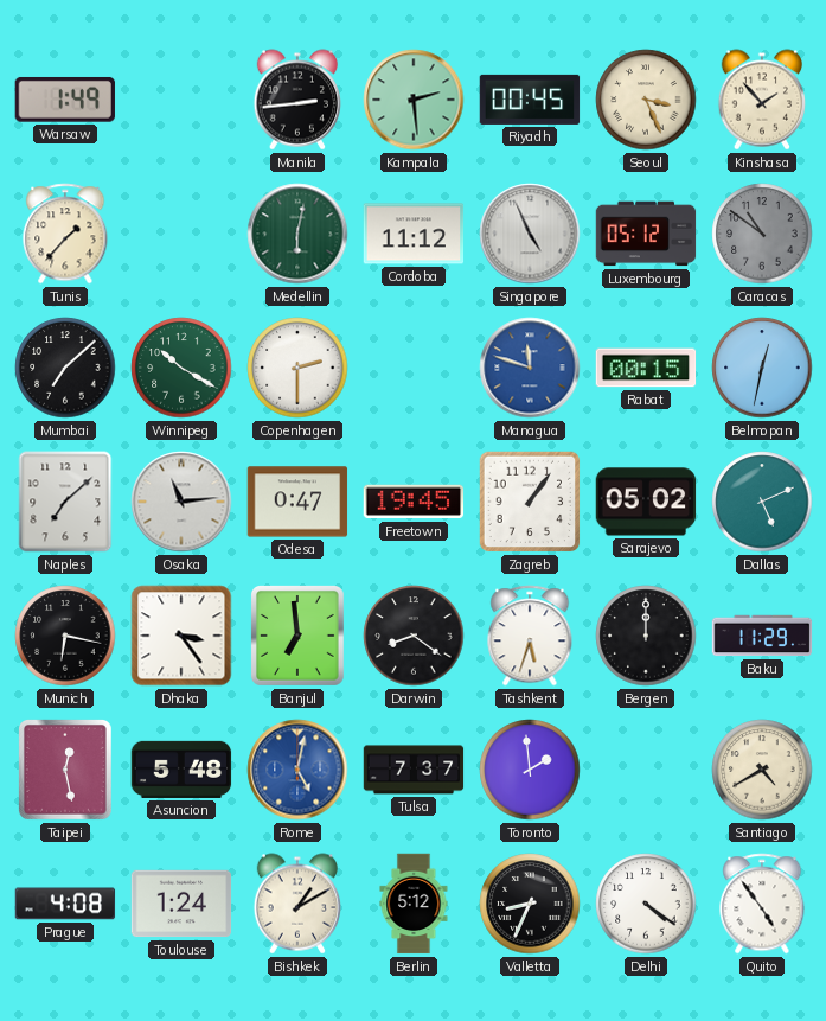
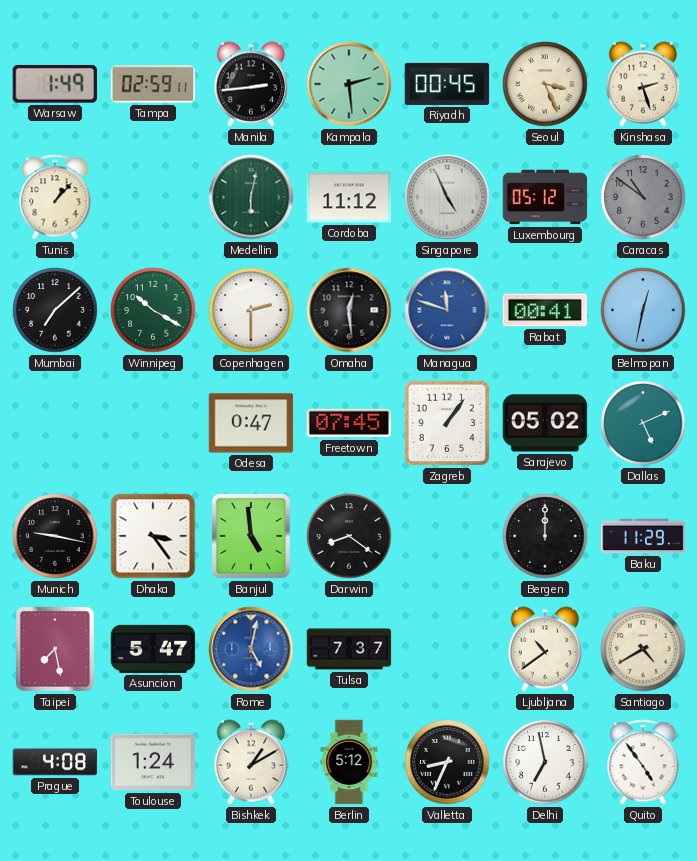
Tampa: none -> 02:59
Kinshasa: 1:53 -> 2:27
Tunis: 1:37 -> 1:07
Omaha: none -> 12:29
Rabat: 00:15 -> 00:41
Naples: 7:08 -> none
Osaka: 11:14 -> none
Freetown: 19:45 -> 07:45
Munich: 6:17 -> 9:17
Banjul: 6:59 -> 4:59
Tashkent: 5:33 -> none
Taipei: 12:28 -> 7:28
Asuncion: 5:48 -> 5:47
Toronto: 1:59 -> none
Ljubljana: none -> 10:39
Delhi: 4:21 -> 6:58
